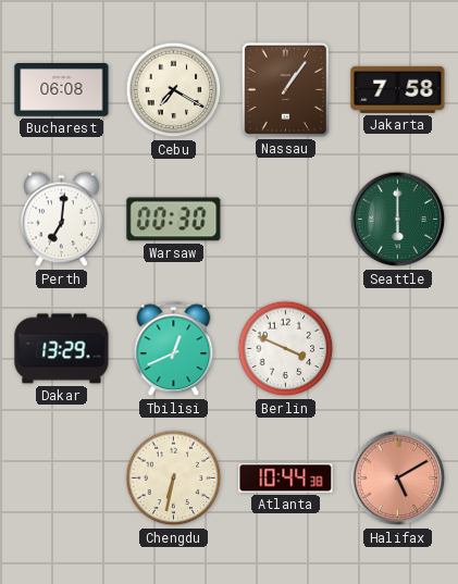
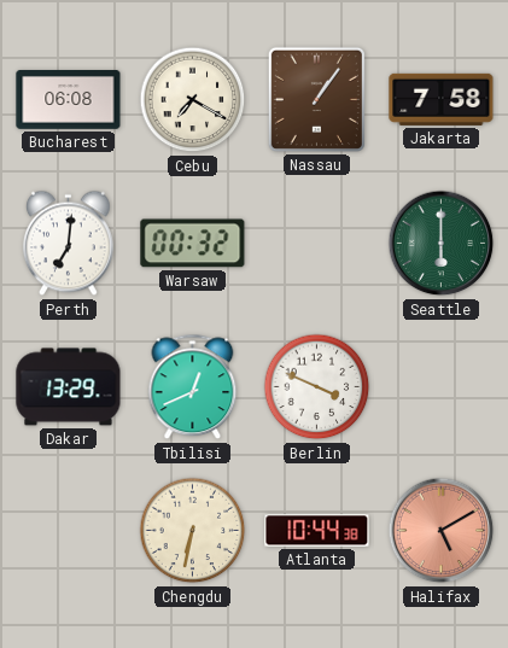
Warsaw: 00:30 -> 00:32
